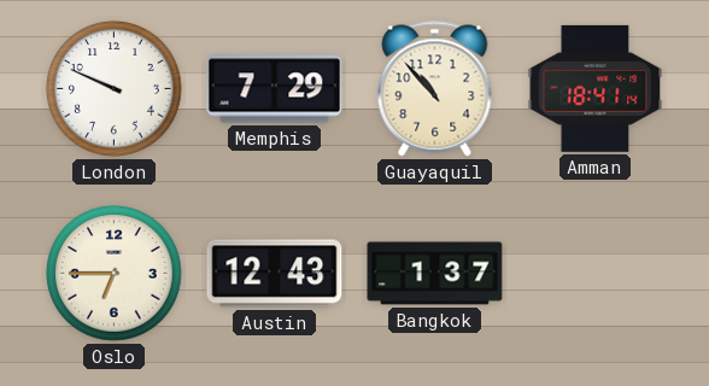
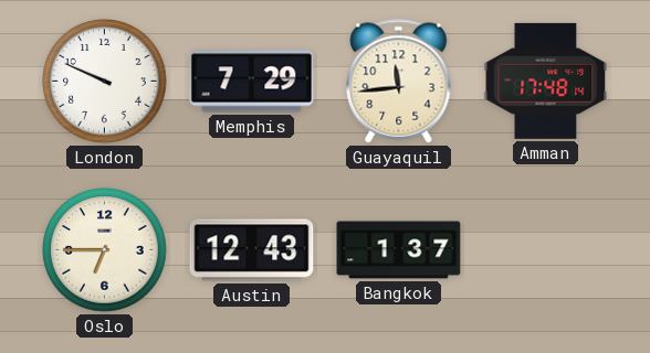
Guayaquil: 10:53 -> 11:44
Amman: 18:41 -> 17:48
